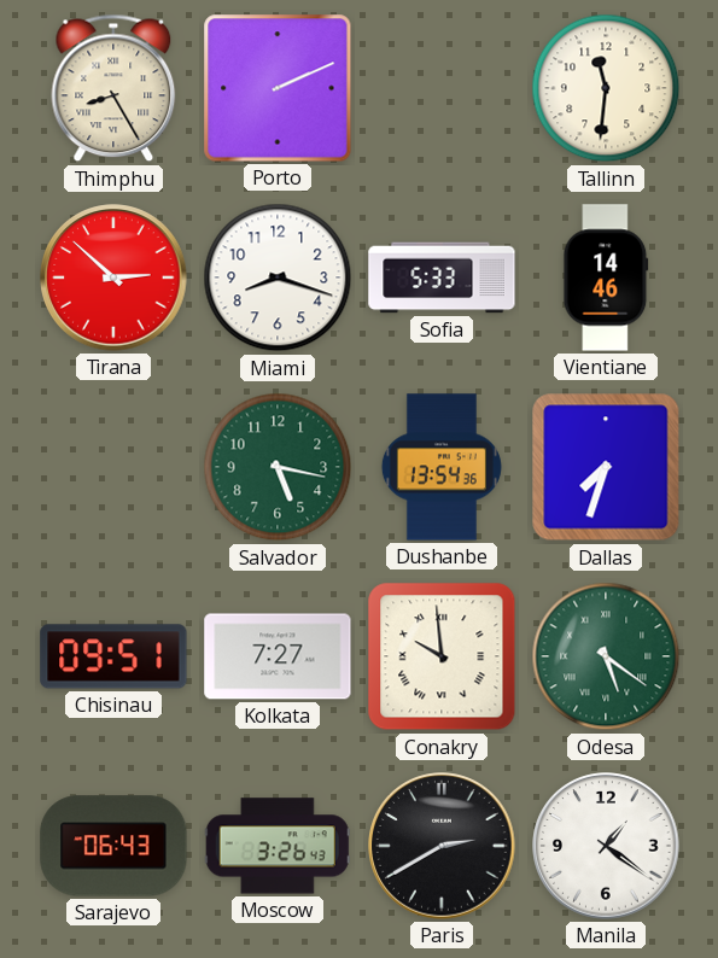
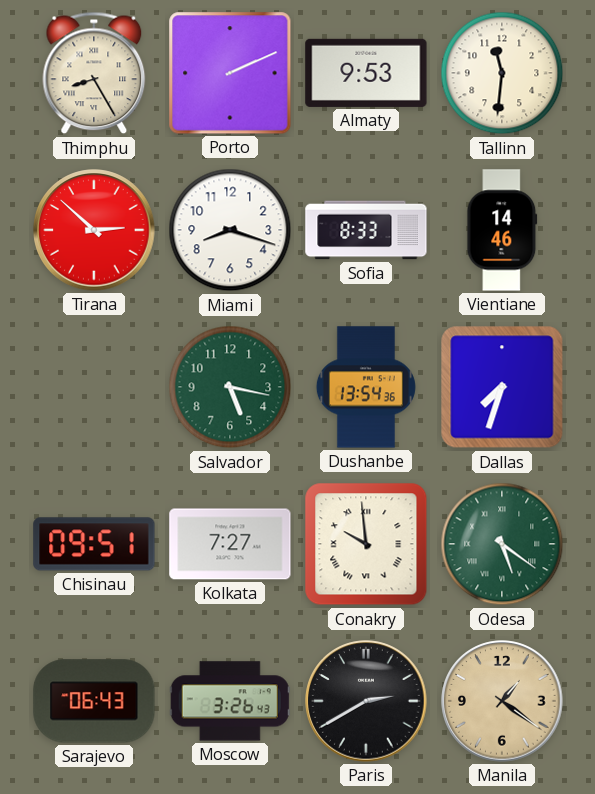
Almaty: none -> 9:53
Sofia: 5:33 -> 8:33
Manila dial: white -> champagne
